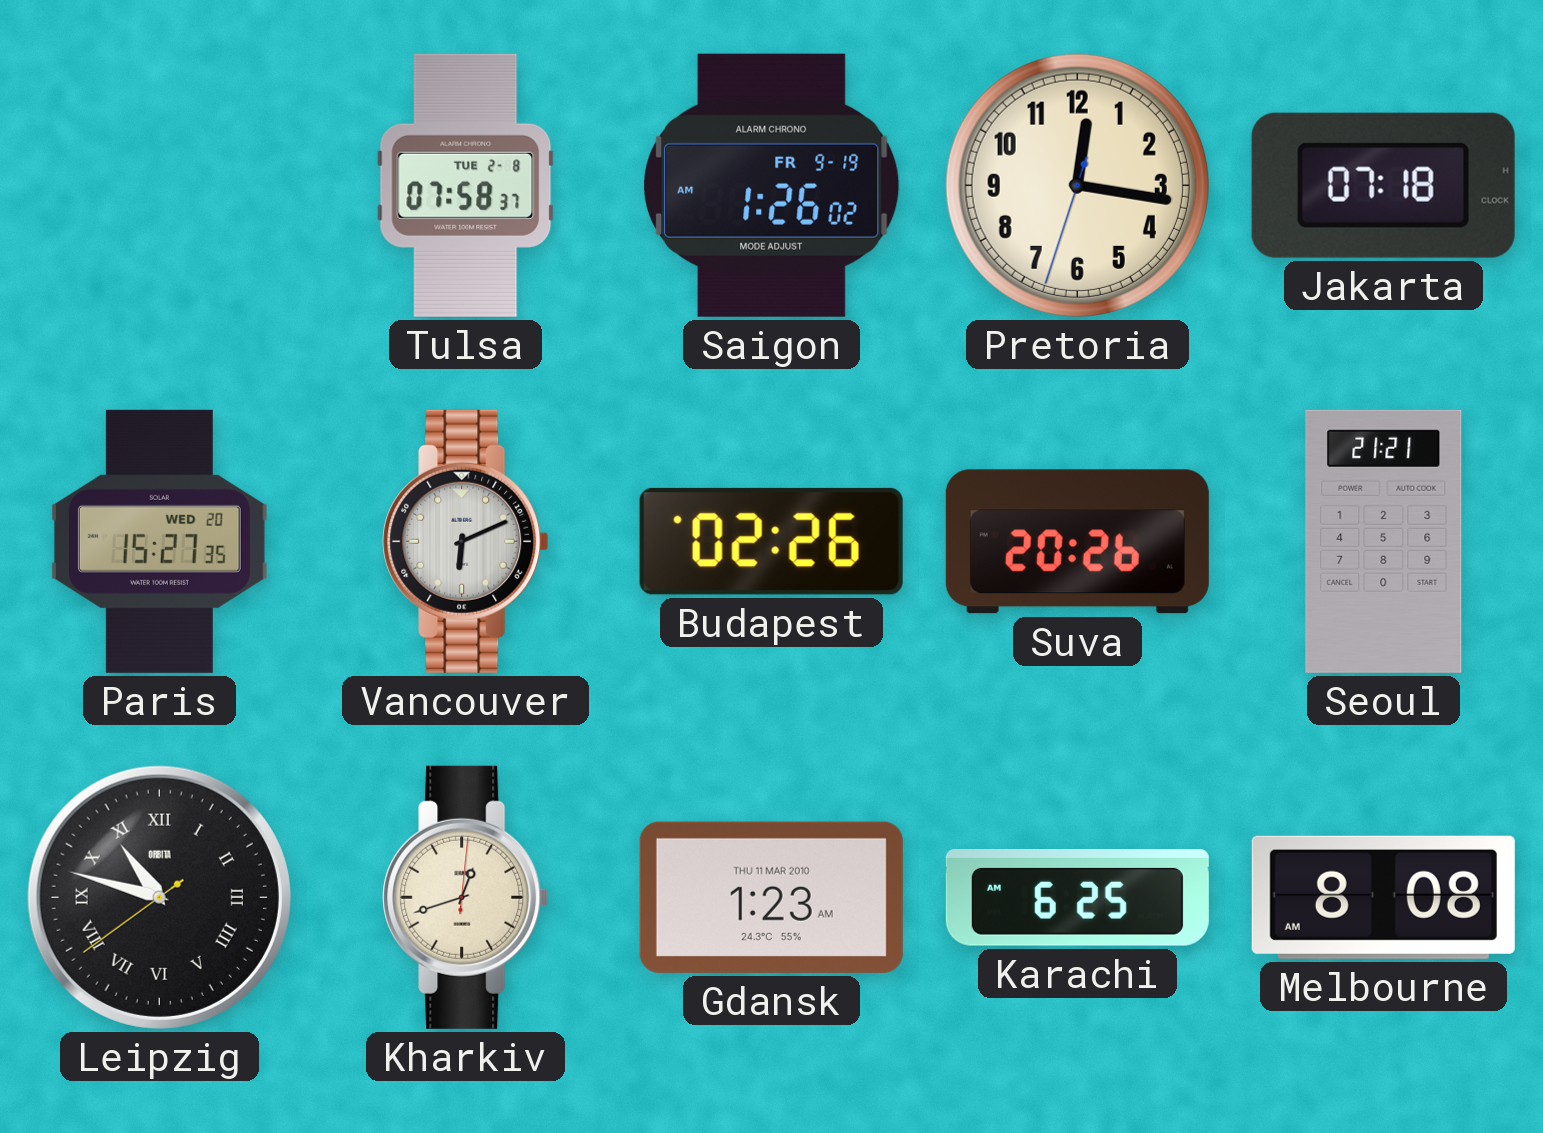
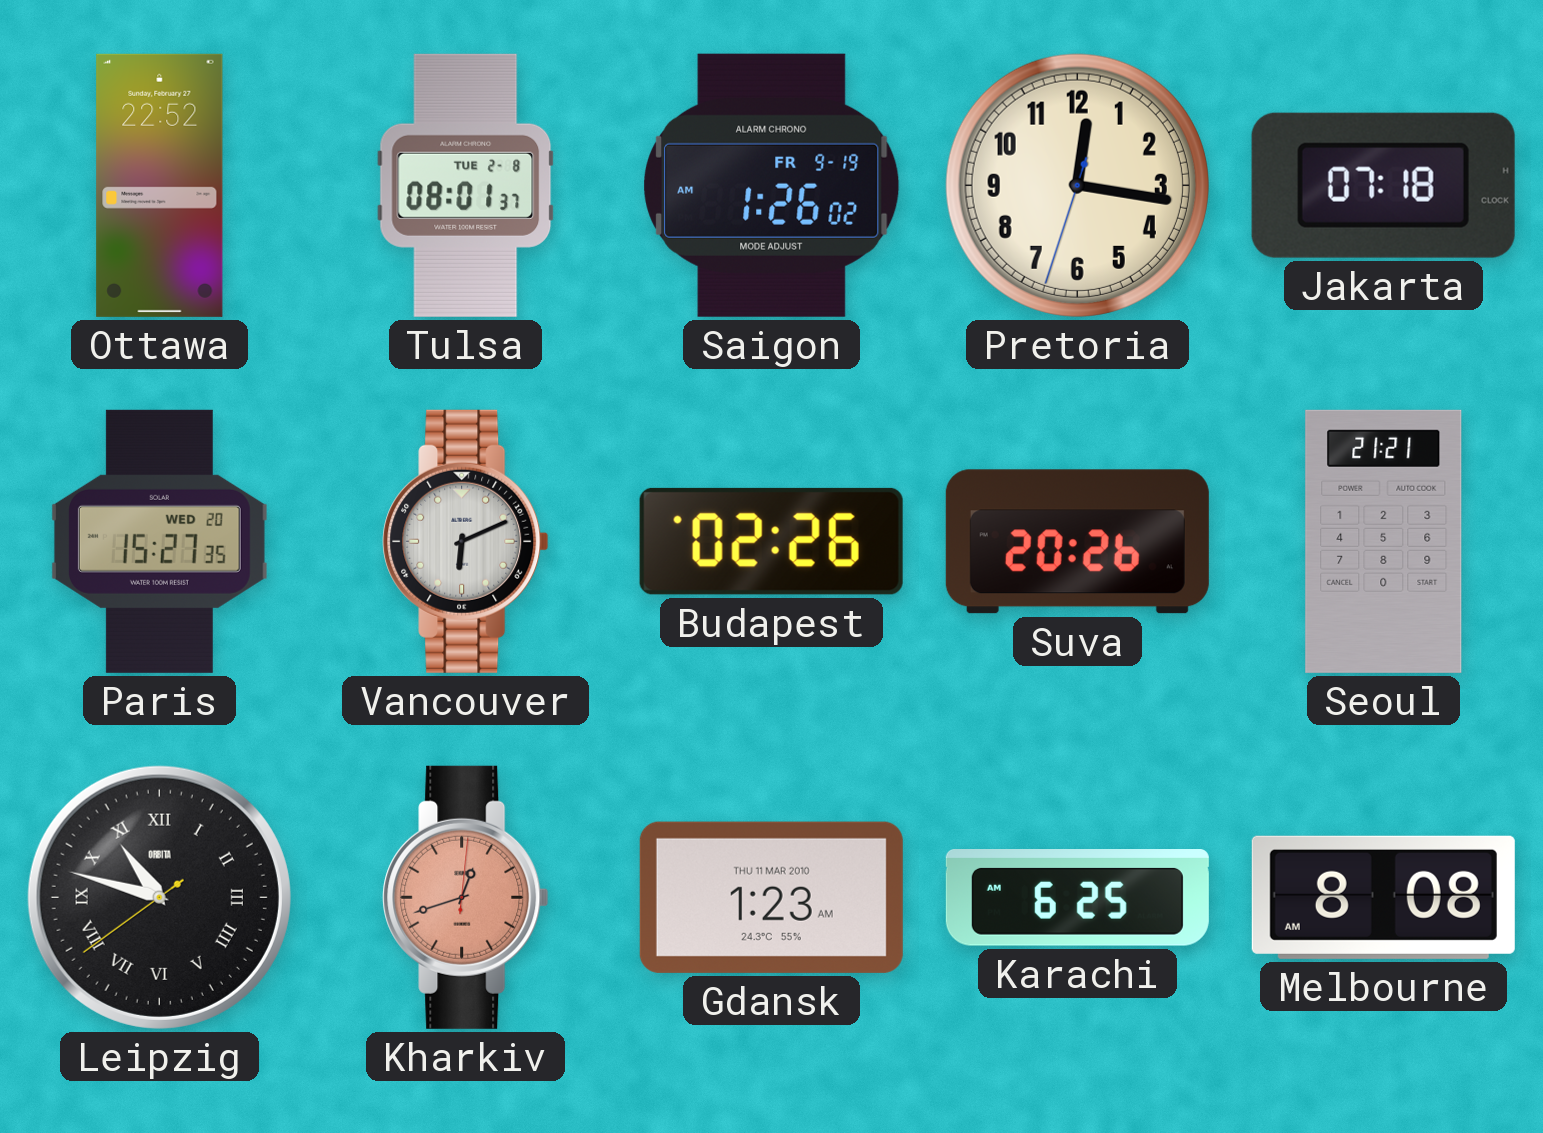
Ottawa: none -> 22:52
Tulsa: 07:58 -> 08:01
Kharkiv dial: cream -> salmon
